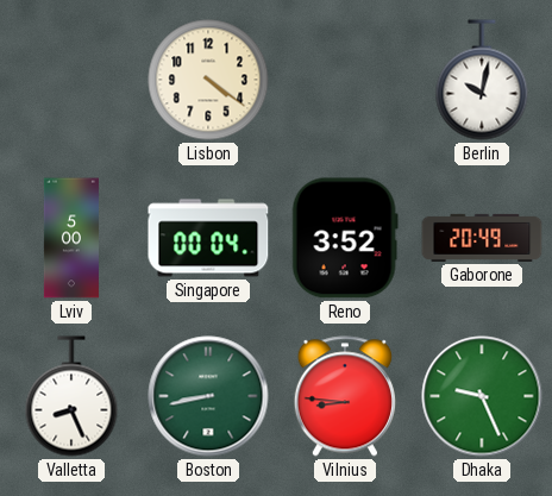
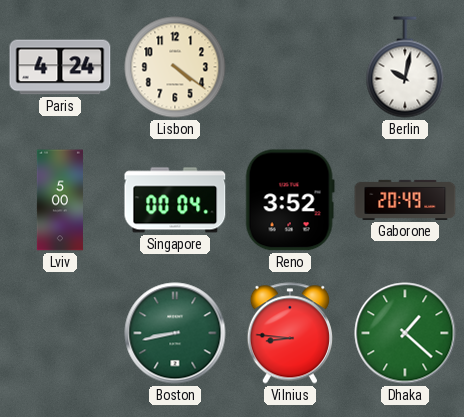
Paris: none -> 4:24
Valletta: 8:26 -> none
Dhaka: 9:26 -> 1:22
